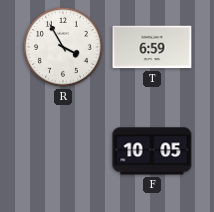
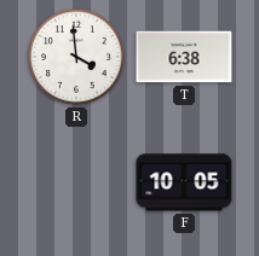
R: 3:55 -> 3:59
T: 6:59 -> 6:38
